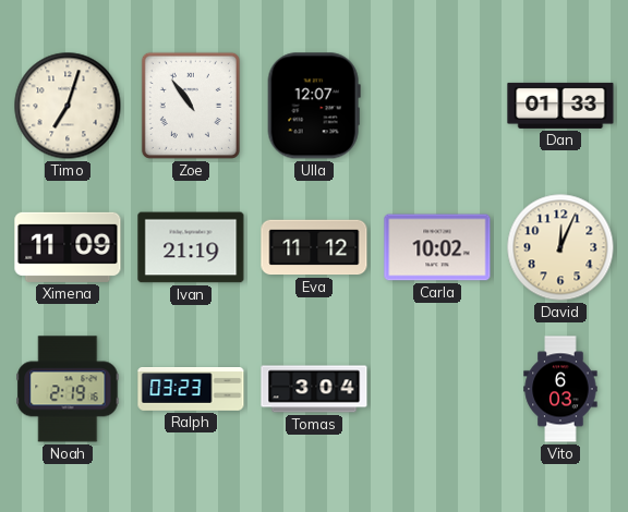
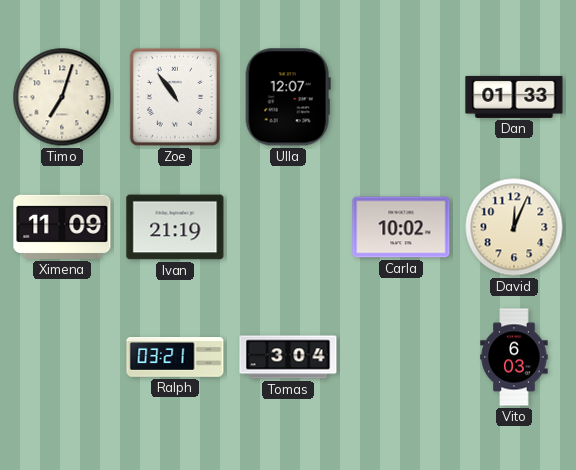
Eva: 11:12 -> none
Noah: 2:19 -> none
Ralph: 03:23 -> 03:21
